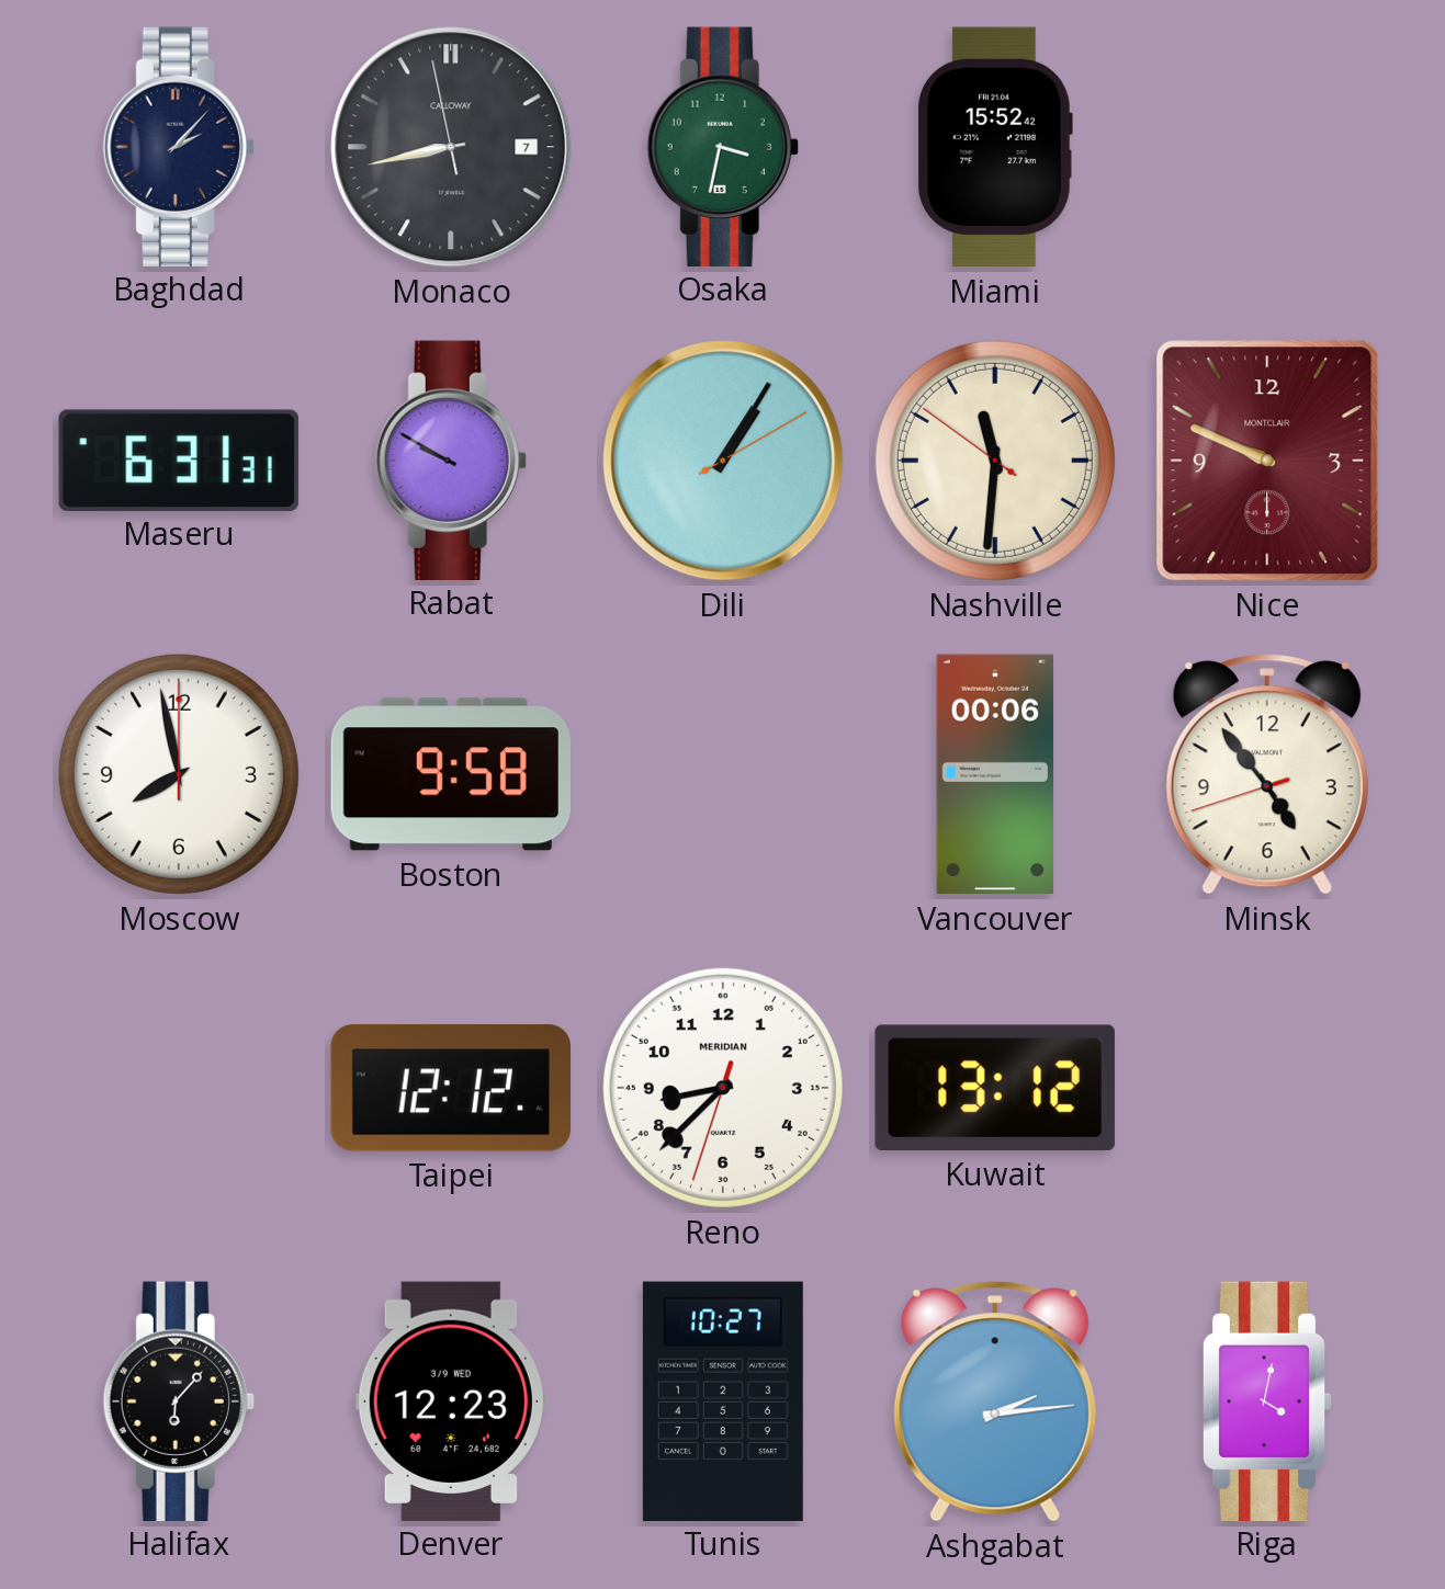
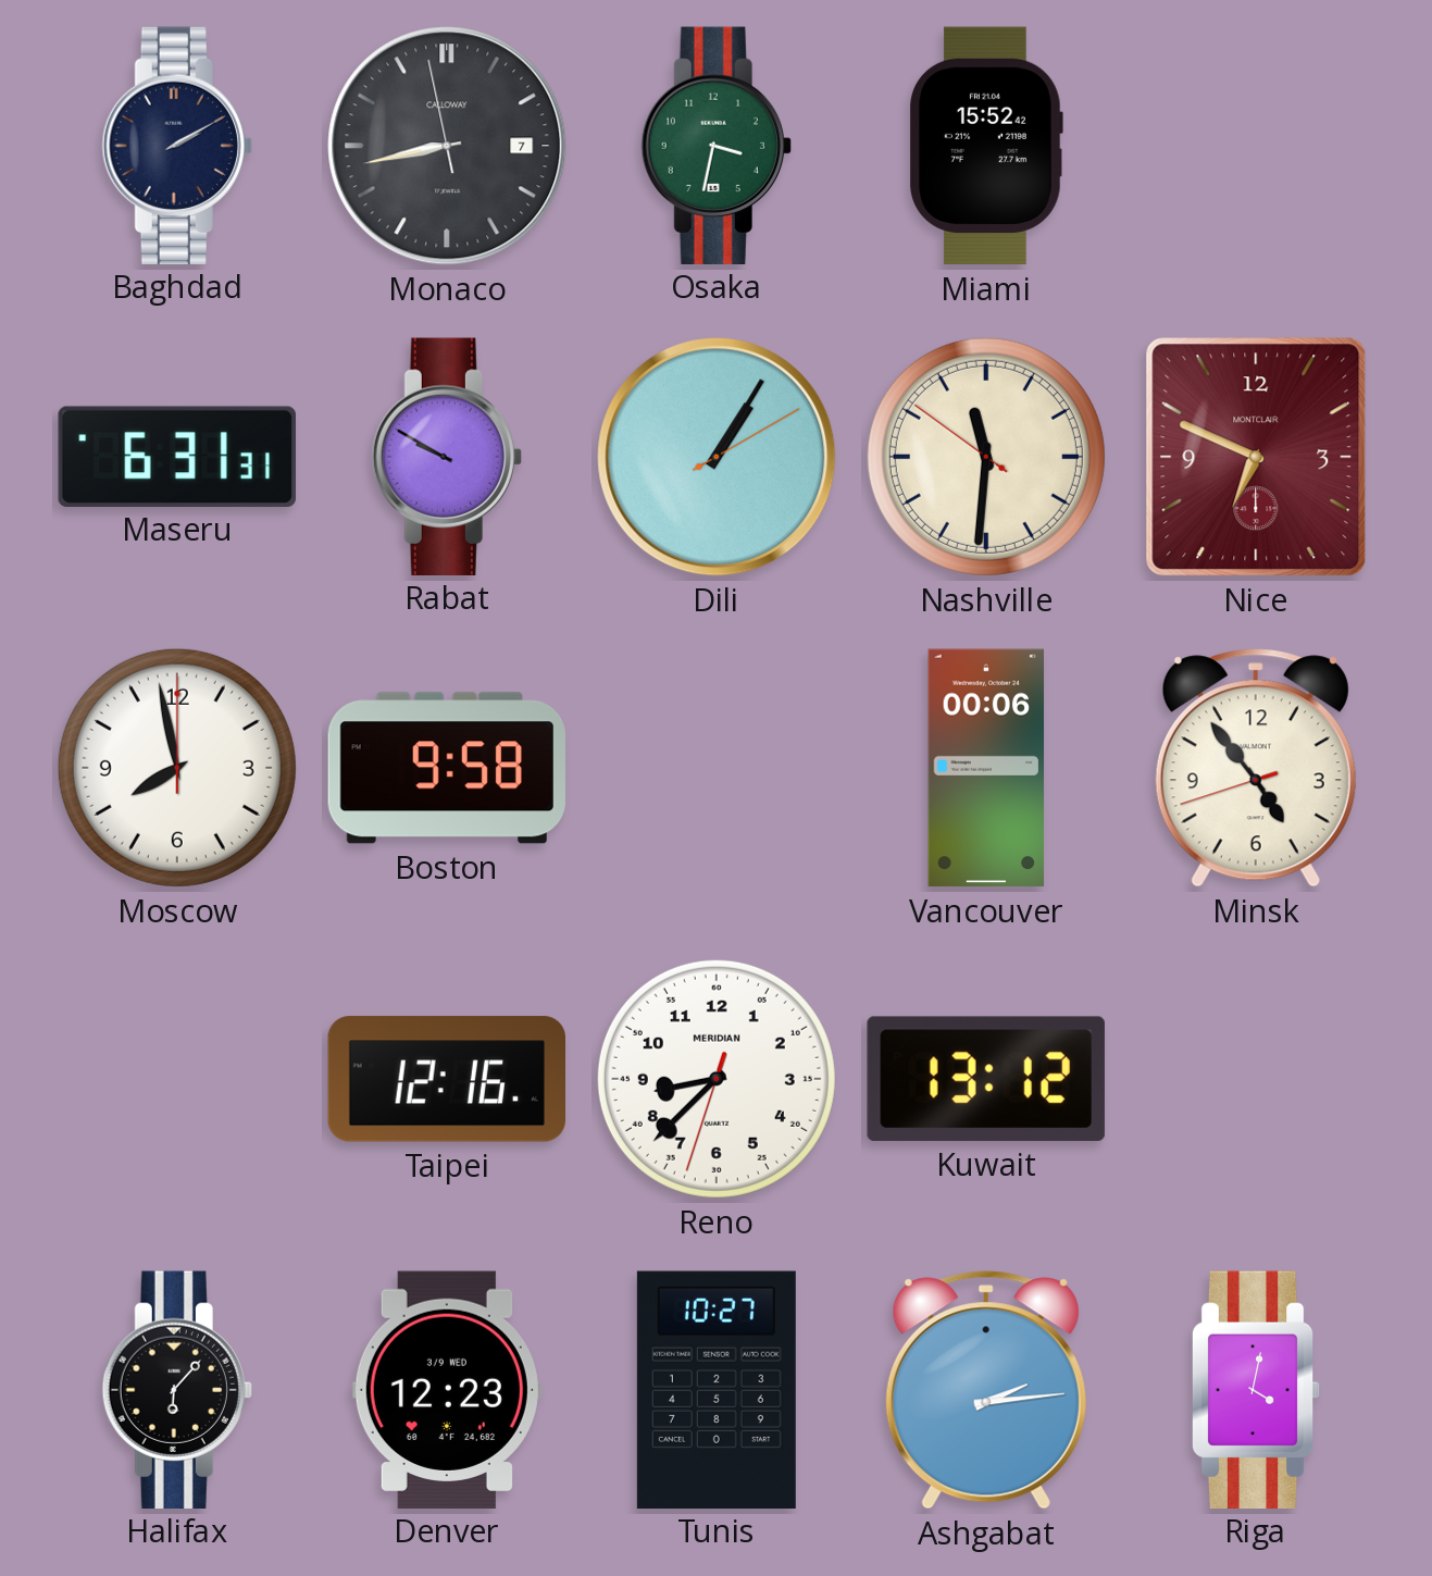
Baghdad: 2:07 -> 2:10
Nice: 9:49 -> 6:49
Taipei: 12:12 -> 12:16
